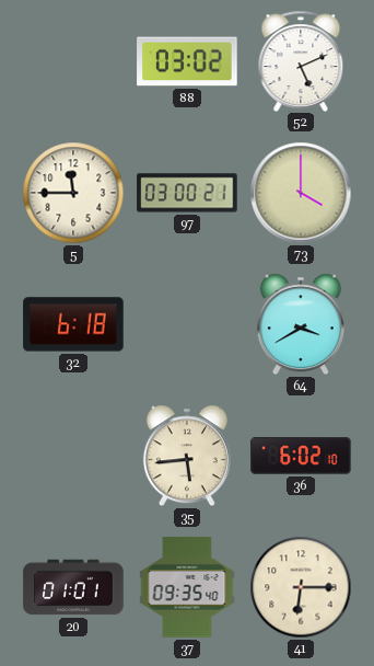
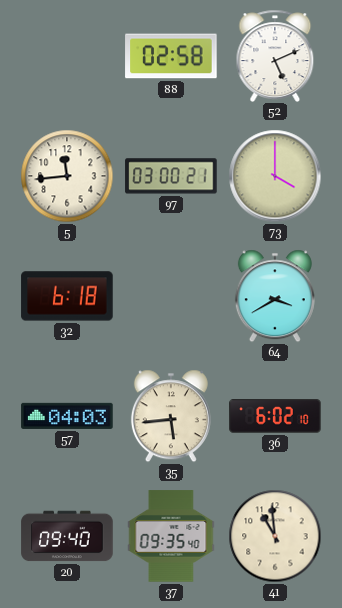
88: 03:02 -> 02:58
5: 11:45 -> 11:44
57: none -> 04:03
20: 01:01 -> 09:40
41: 6:15 -> 10:59
